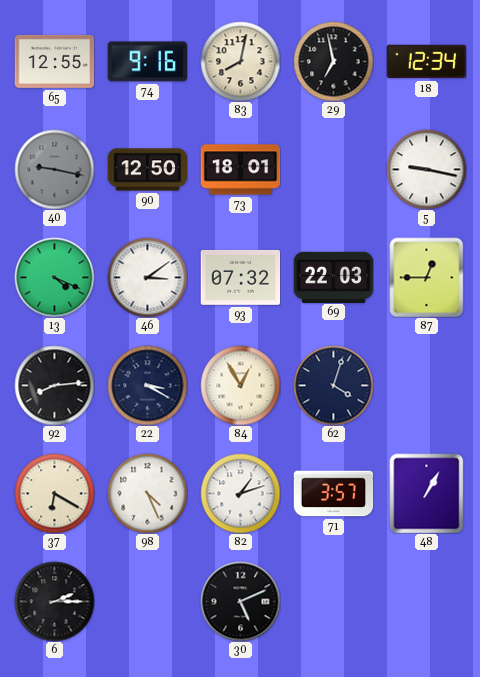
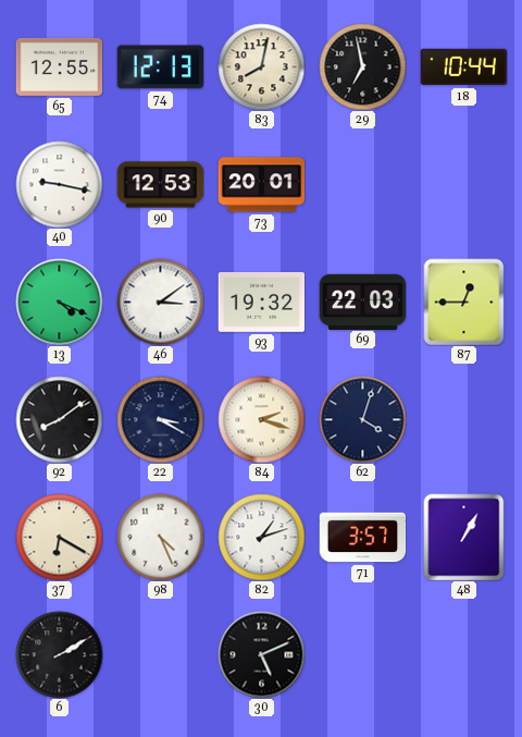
74: 9:16 -> 12:13
18: 12:34 -> 10:44
40 dial: grey -> white
90: 12:50 -> 12:53
73: 18:01 -> 20:01
5: 9:17 -> none
93: 07:32 -> 19:32
92: 8:14 -> 8:09
84: 12:55 -> 2:18
6: 2:15 -> 2:10
